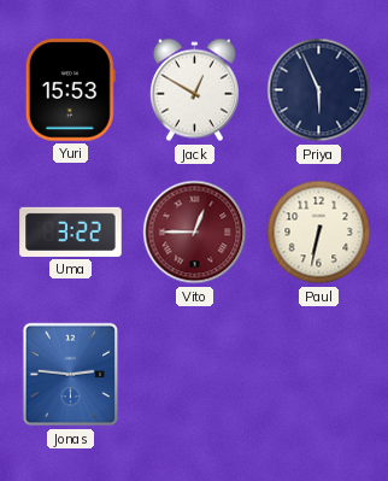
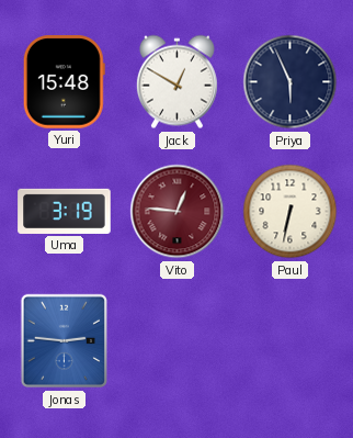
Yuri: 15:53 -> 15:48
Uma: 3:22 -> 3:19
Vito: 12:45 -> 12:46
